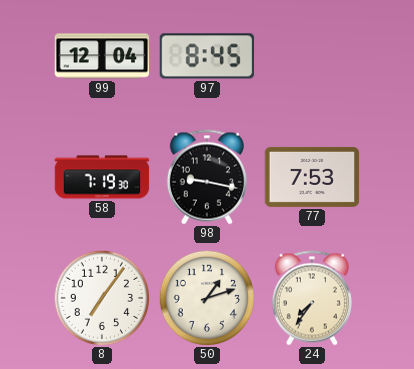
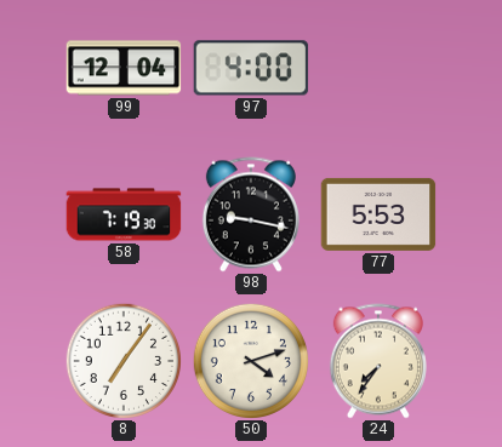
97: 8:45 -> 4:00
77: 7:53 -> 5:53
50: 1:12 -> 4:12
